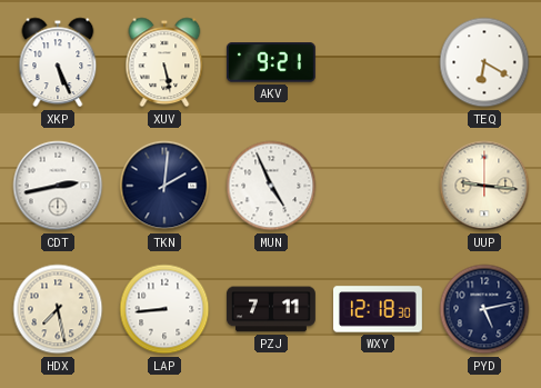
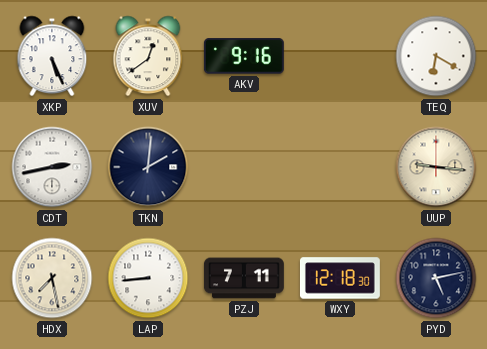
XUV: 5:28 -> 12:39
AKV: 9:21 -> 9:16
MUN: 4:56 -> none
